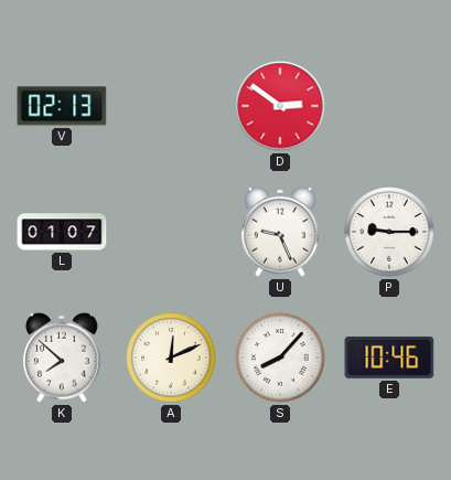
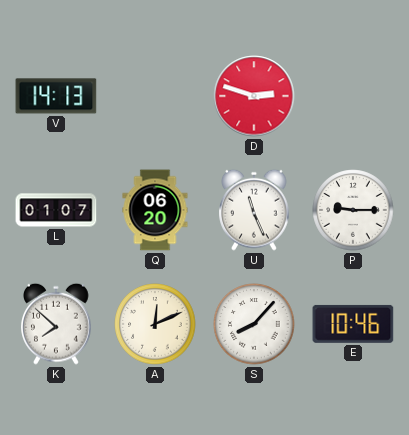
V: 02:13 -> 14:13
D: 2:51 -> 2:48
Q: none -> 06:20
U: 9:26 -> 11:26
